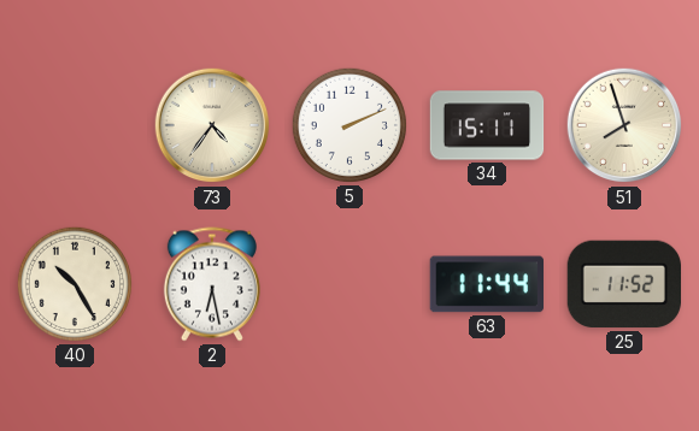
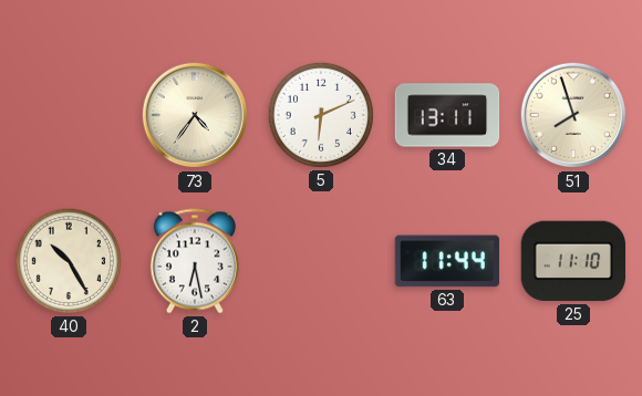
5: 2:11 -> 6:11
34: 15:11 -> 13:11
25: 11:52 -> 11:10
